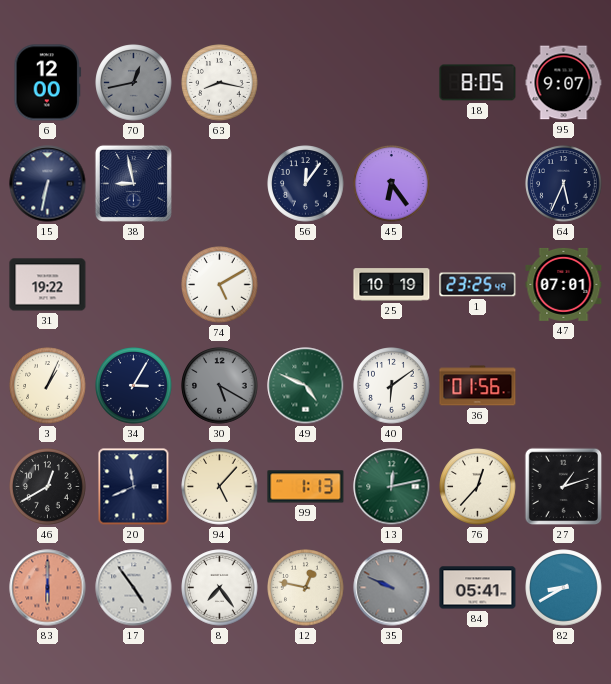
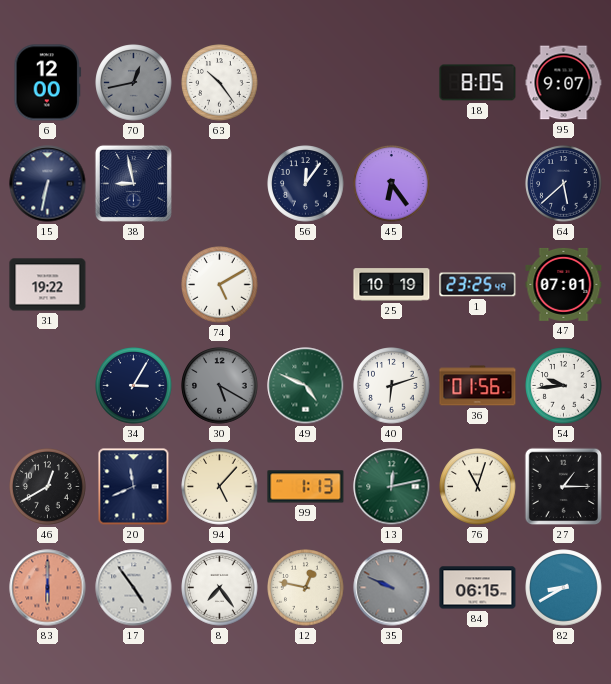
63: 8:17 -> 10:24
64: 5:34 -> 5:38
3: 1:04 -> none
40: 6:09 -> 6:12
54: none -> 9:44
76: 12:37 -> 11:03
27: 1:12 -> 1:15
84: 05:41 -> 06:15
